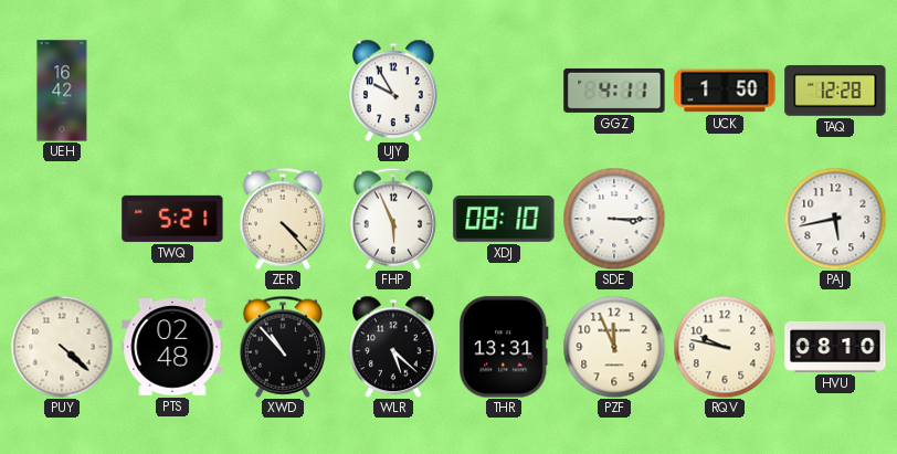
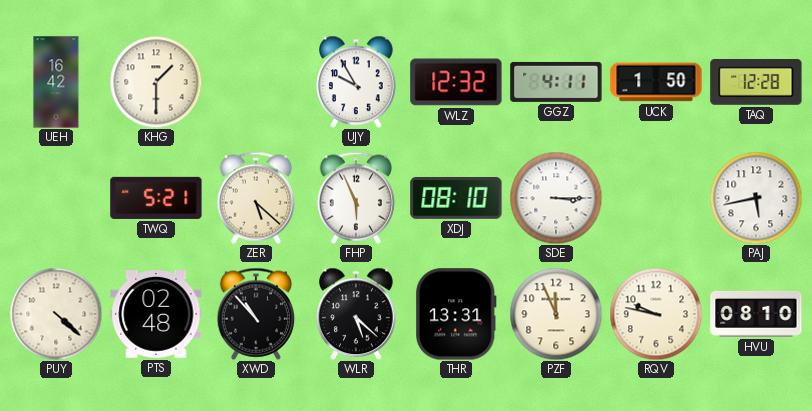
KHG: none -> 1:30
WLZ: none -> 12:32
ZER: 4:23 -> 5:22
